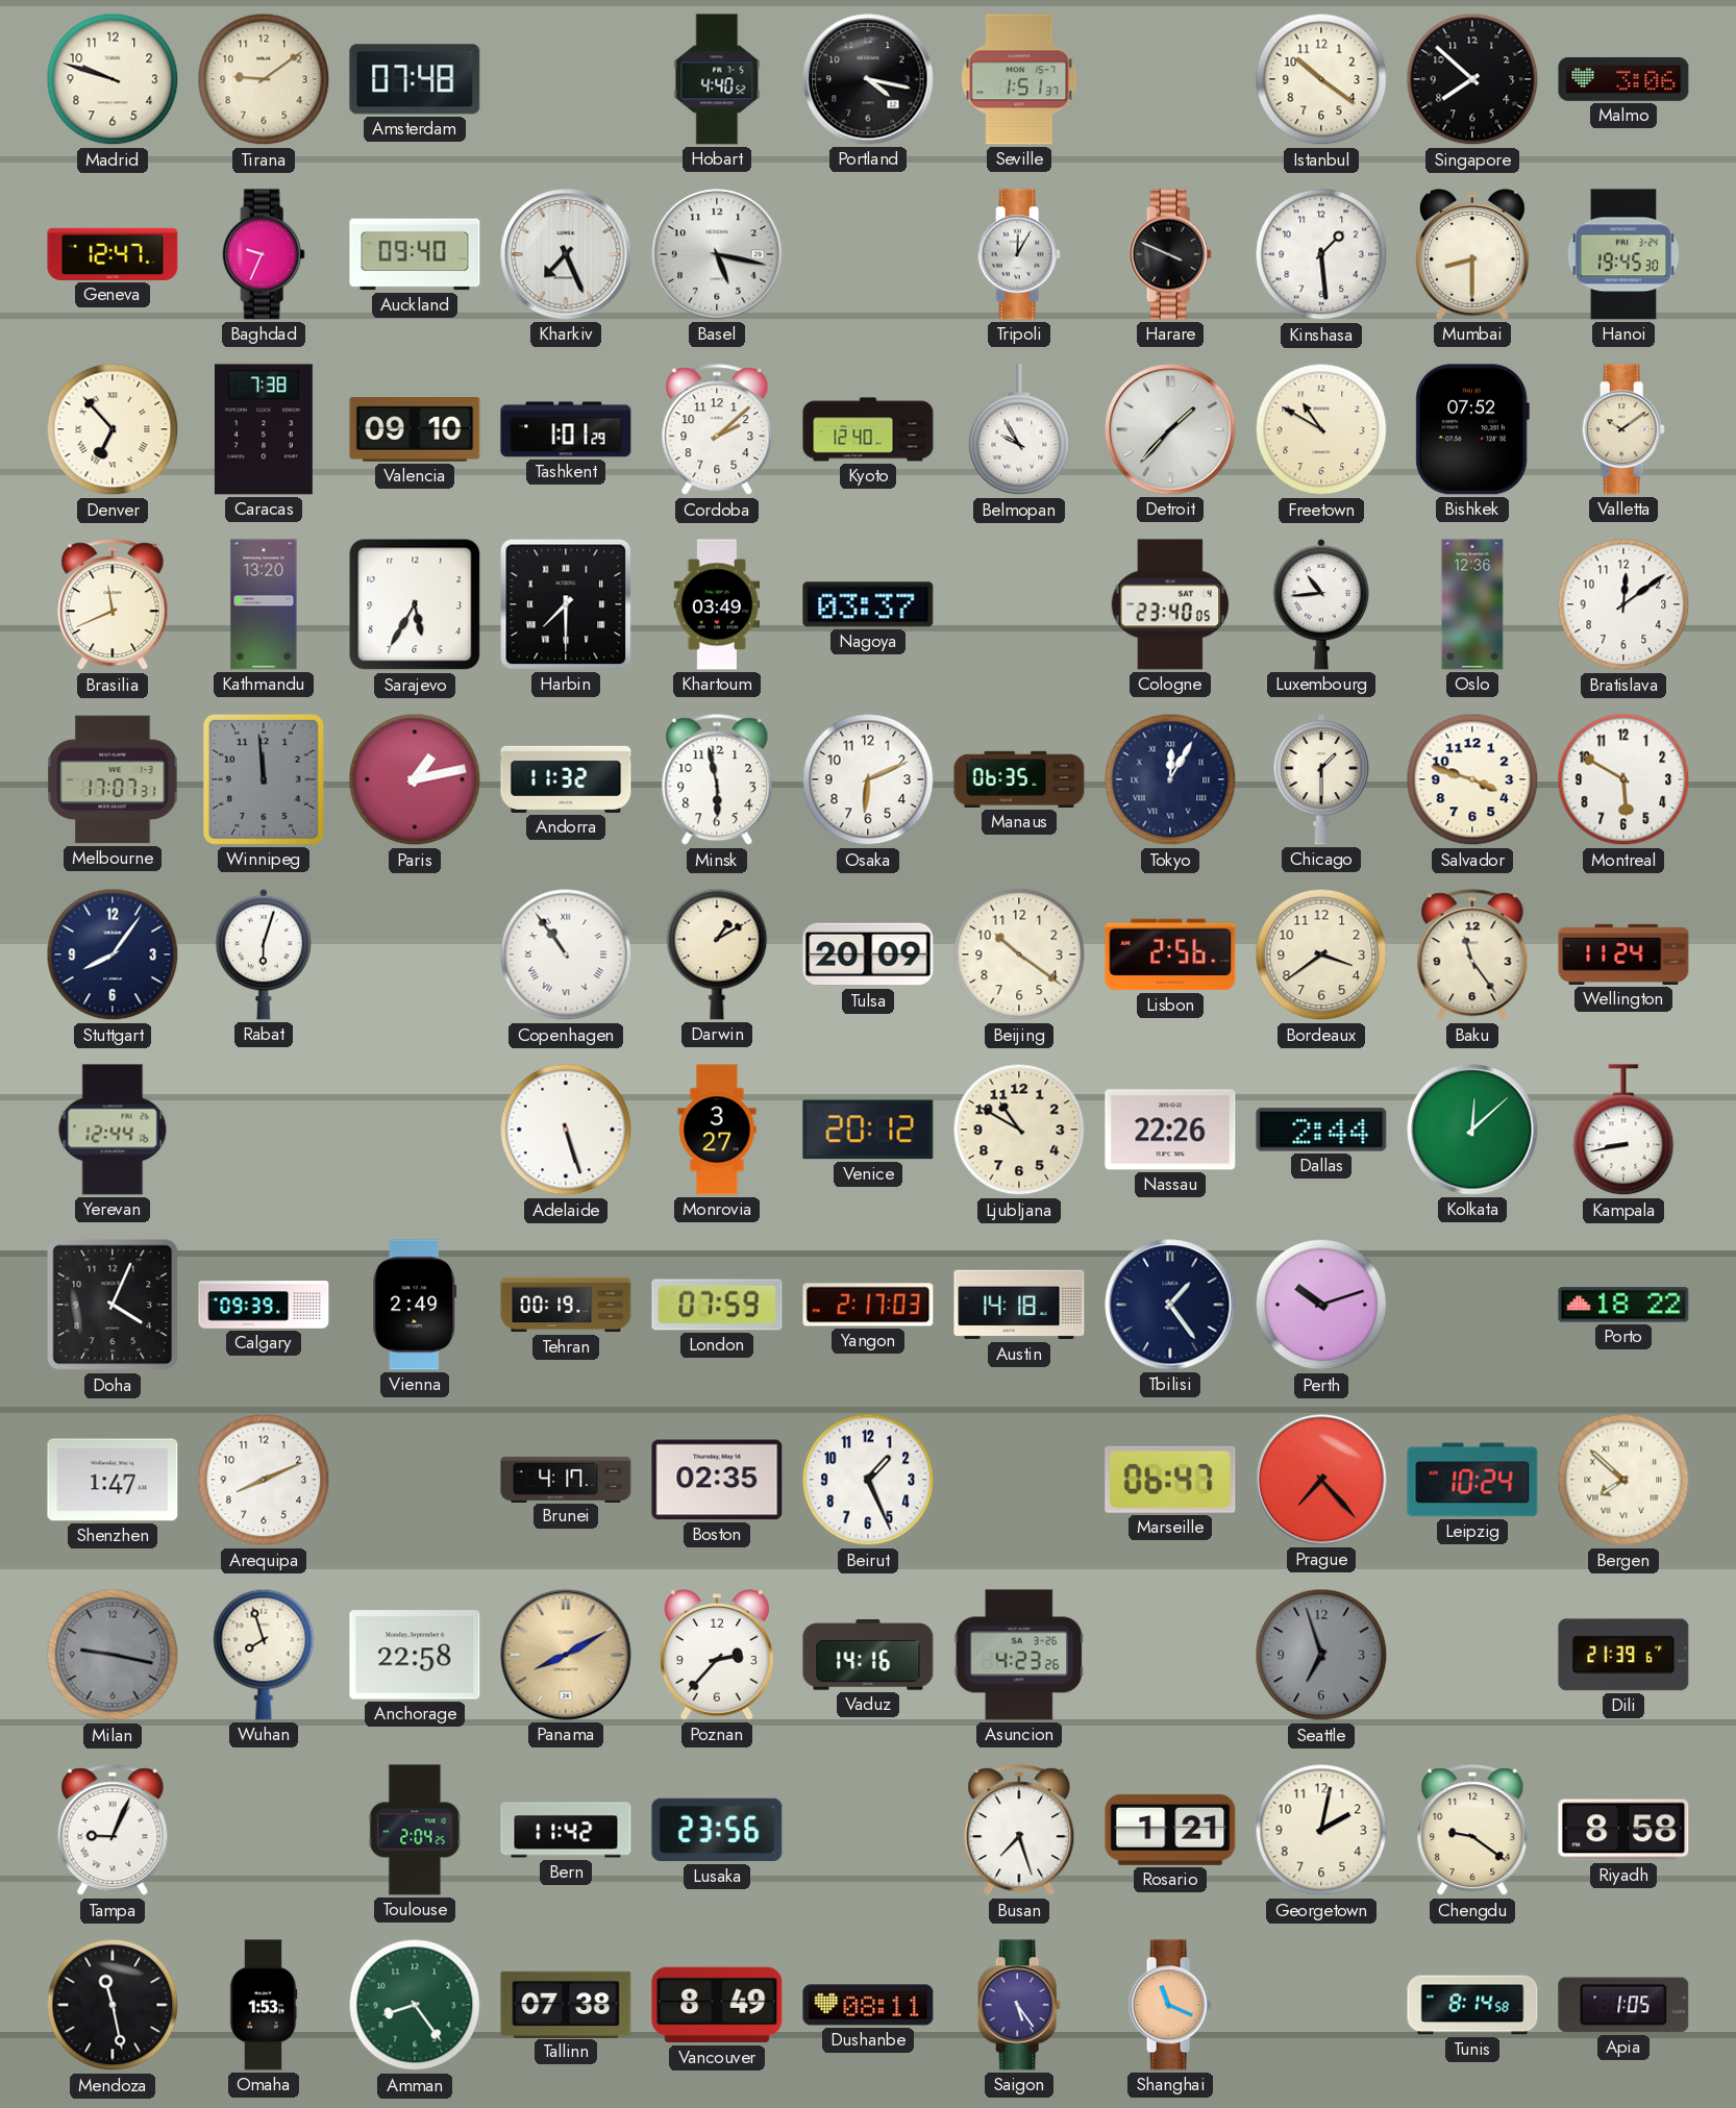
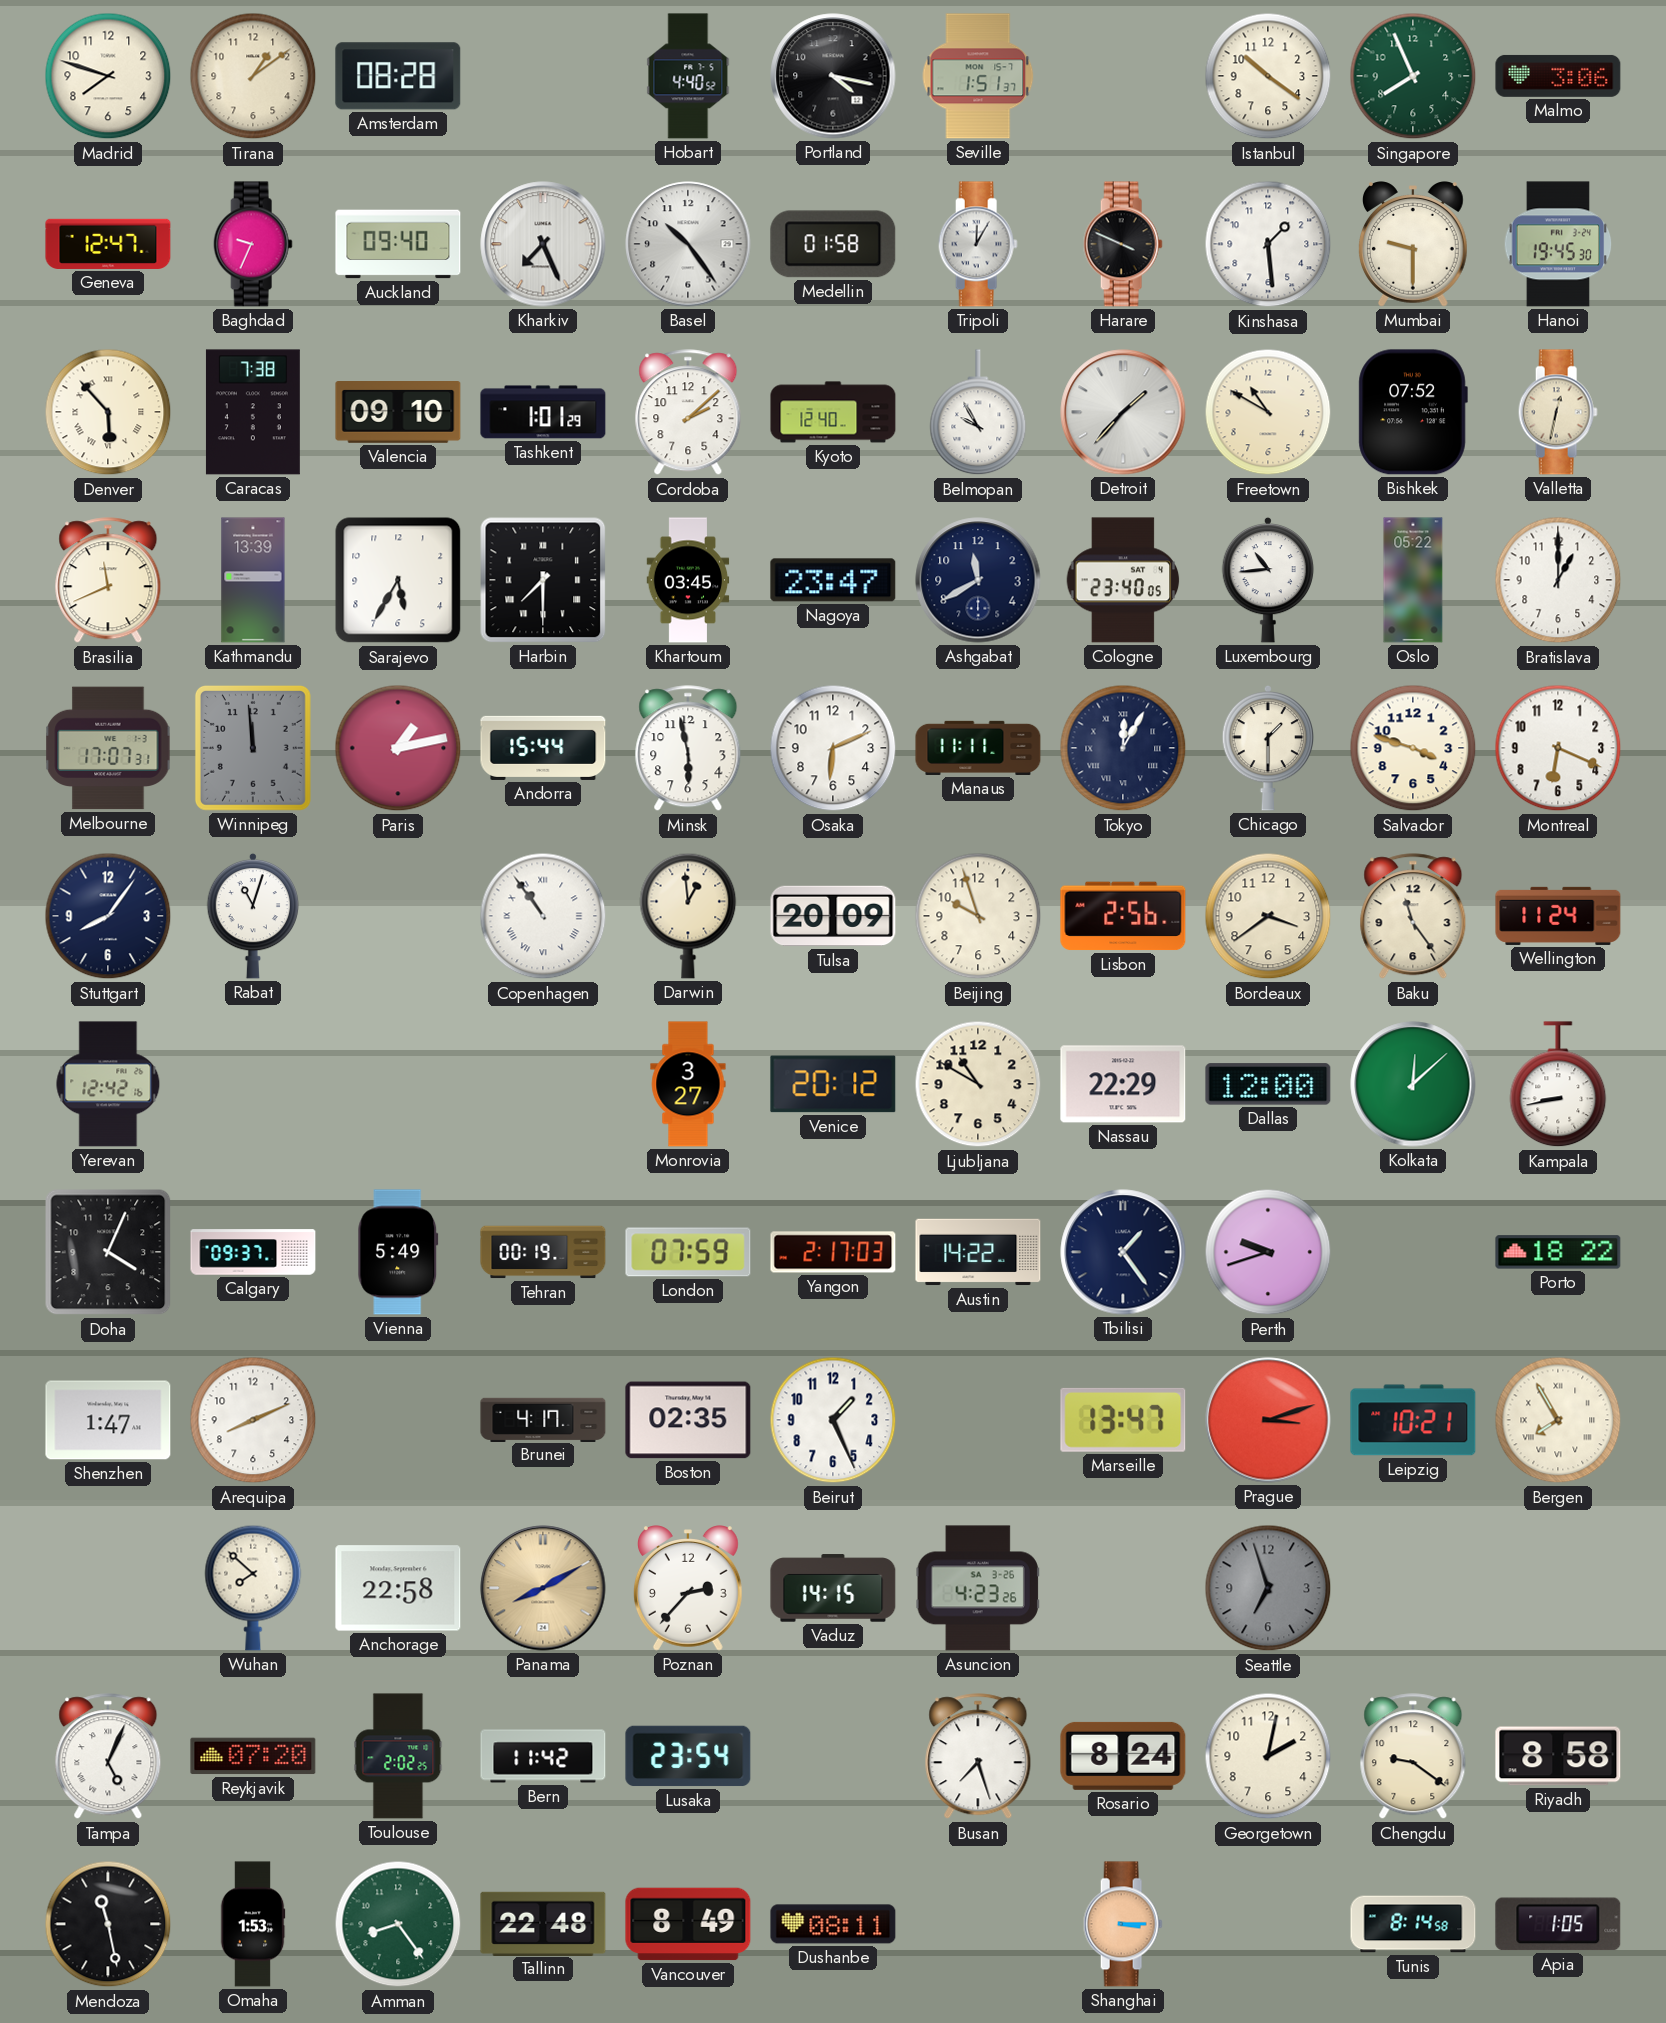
Madrid: 9:48 -> 7:48
Tirana: 9:09 -> 1:09
Amsterdam: 07:48 -> 08:28
Singapore: 7:52 -> 7:56
Singapore dial: black -> green
Basel: 5:17 -> 10:24
Medellin: none -> 01:58
Mumbai: 8:30 -> 9:30
Denver: 6:53 -> 5:53
Valletta: 10:09 -> 12:32
Kathmandu: 13:20 -> 13:39
Khartoum: 03:49 -> 03:45
Nagoya: 03:37 -> 23:47
Ashgabat: none -> 11:40
Oslo: 12:36 -> 05:22
Bratislava: 12:09 -> 1:00
Andorra: 11:32 -> 15:44
Manaus: 06:35 -> 11:11
Montreal: 5:50 -> 6:19
Rabat: 6:03 -> 11:03
Darwin: 1:10 -> 12:59
Beijing: 10:21 -> 9:57
Yerevan: 12:44 -> 12:42
Adelaide: 5:27 -> none
Nassau: 22:26 -> 22:29
Dallas: 2:44 -> 12:00
Calgary: 09:39 -> 09:37
Vienna: 2:49 -> 5:49
Austin: 14:18 -> 14:22
Perth: 10:12 -> 9:42
Marseille: 06:47 -> 13:47
Prague: 7:23 -> 3:12
Leipzig: 10:24 -> 10:21
Bergen: 7:52 -> 7:55
Milan: 9:17 -> none
Wuhan: 7:57 -> 7:52
Vaduz: 14:16 -> 14:15
Dili: 21:39 -> none
Tampa: 9:04 -> 5:04
Reykjavik: none -> 07:20
Toulouse: 2:04 -> 2:02
Lusaka: 23:56 -> 23:54
Rosario: 1:21 -> 8:24
Tallinn: 07:38 -> 22:48
Saigon: 5:24 -> none
Shanghai: 11:19 -> 3:15
